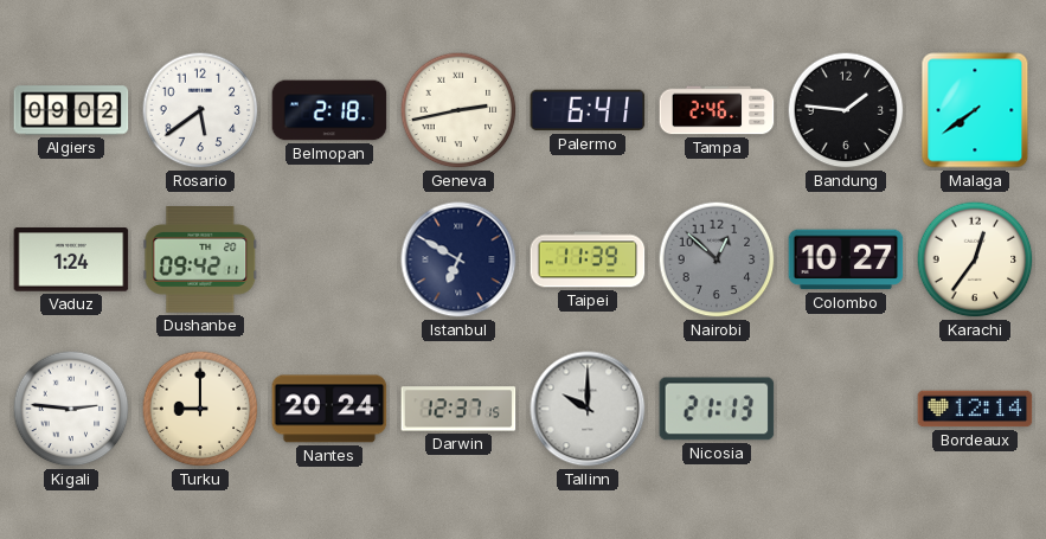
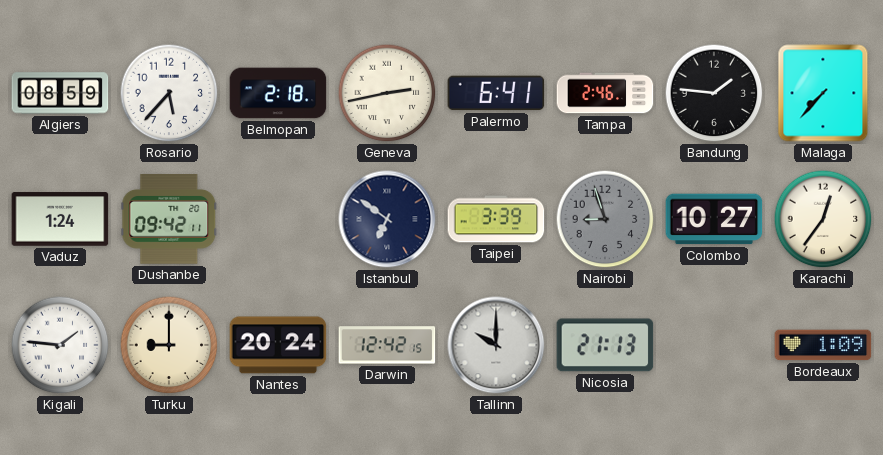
Algiers: 09:02 -> 08:59
Rosario: 5:39 -> 5:37
Malaga: 7:39 -> 7:37
Istanbul: 6:50 -> 6:51
Taipei: 11:39 -> 3:39
Nairobi: 12:52 -> 8:57
Kigali: 2:46 -> 1:46
Darwin: 12:37 -> 12:42
Bordeaux: 12:14 -> 1:09
